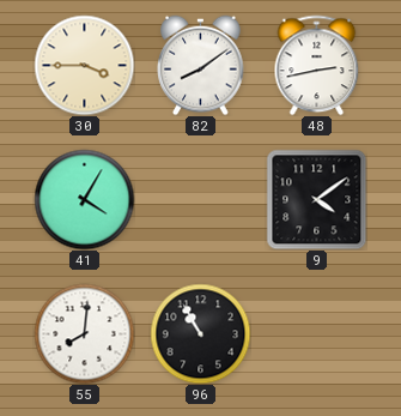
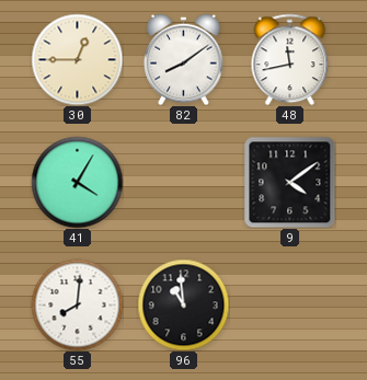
30: 3:45 -> 12:45
48: 2:43 -> 11:43
96: 10:55 -> 10:59
